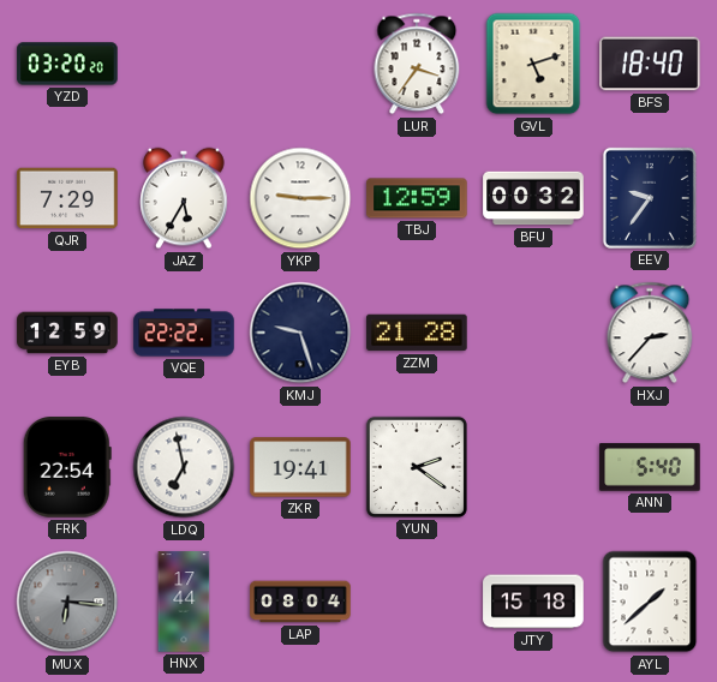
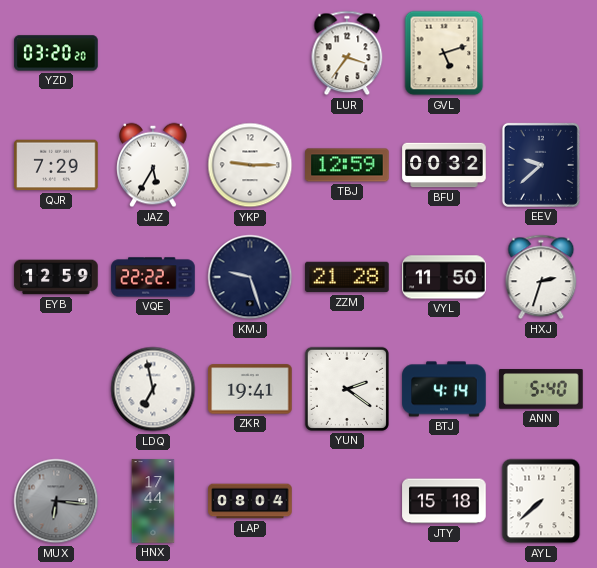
BFS: 18:40 -> none
EEV: 9:36 -> 9:38
VYL: none -> 11:50
HXJ: 2:37 -> 2:33
FRK: 22:54 -> none
BTJ: none -> 4:14
AYL: 1:38 -> 7:38
